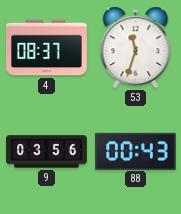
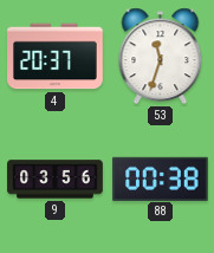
4: 08:37 -> 20:37
88: 00:43 -> 00:38
